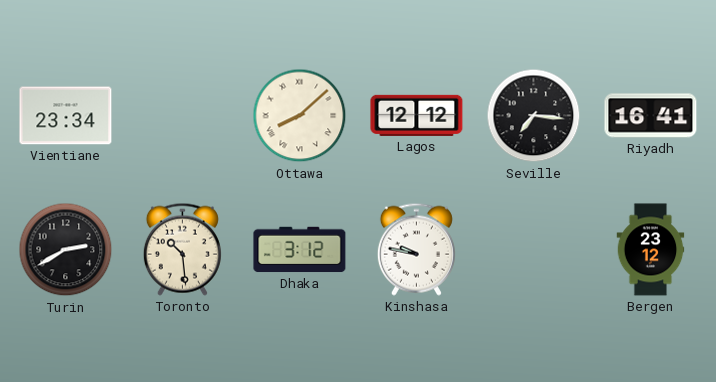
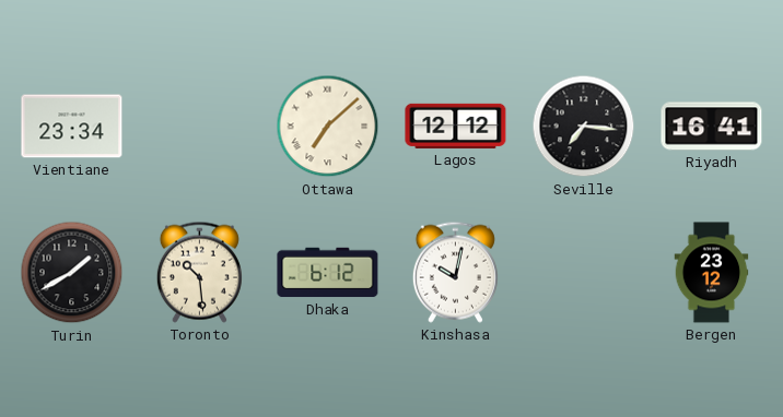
Ottawa: 8:08 -> 7:08
Turin: 2:40 -> 1:40
Dhaka: 3:12 -> 6:12
Kinshasa: 9:47 -> 10:02
